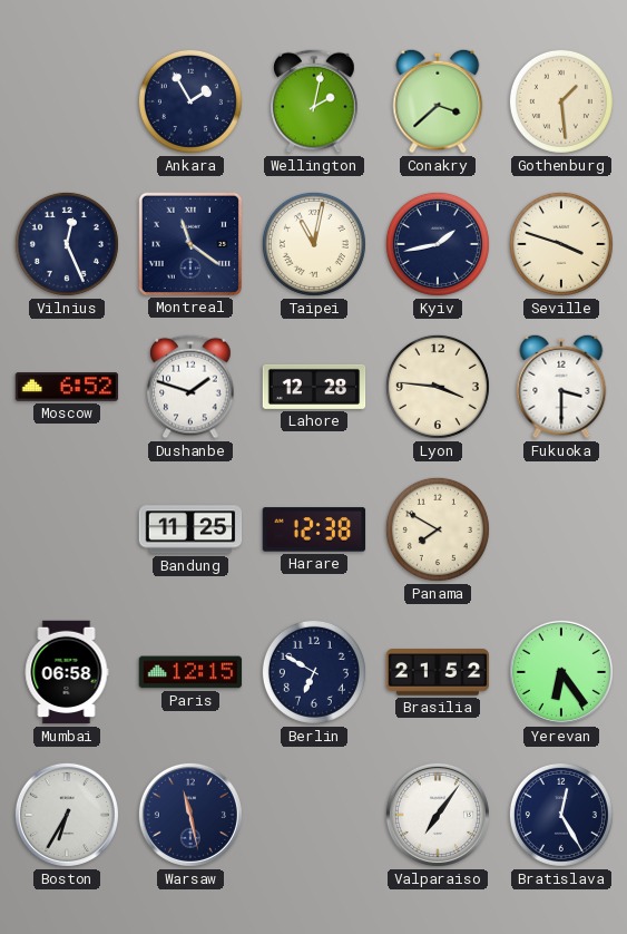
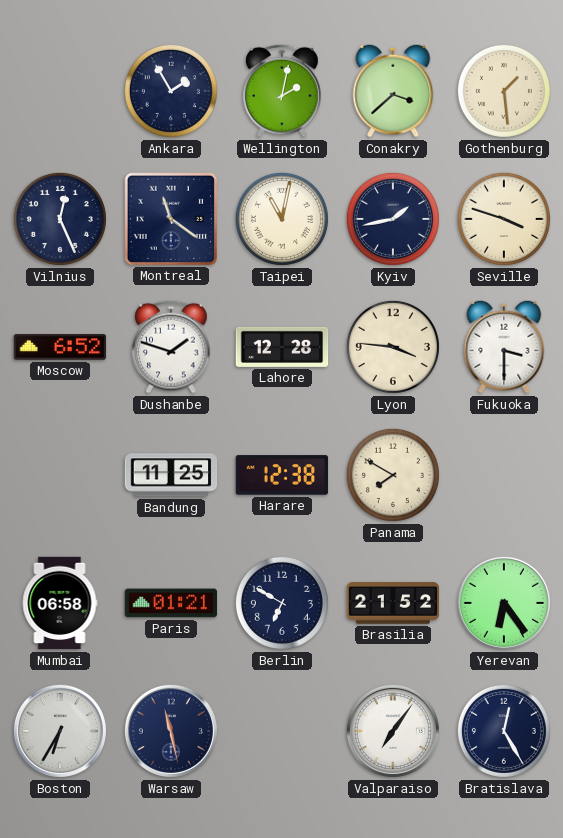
Paris: 12:15 -> 01:21
